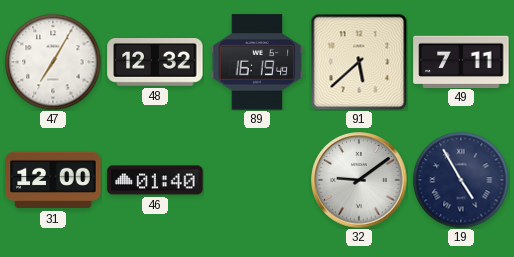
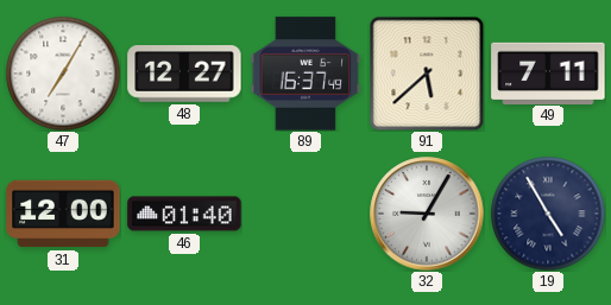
48: 12:32 -> 12:27
89: 16:19 -> 16:37
32: 9:09 -> 9:05
